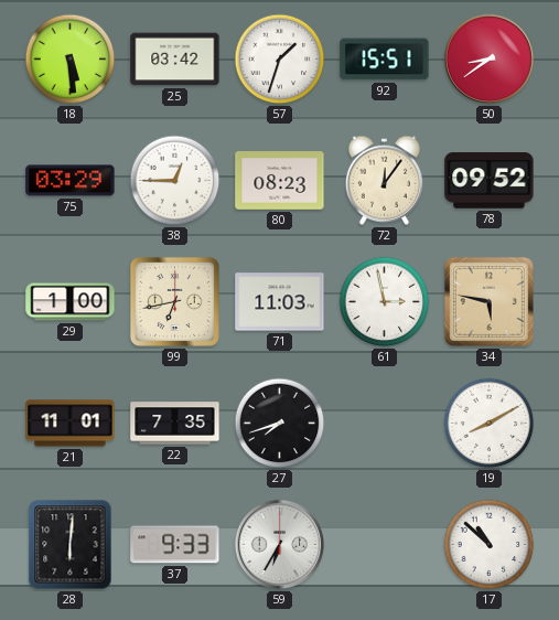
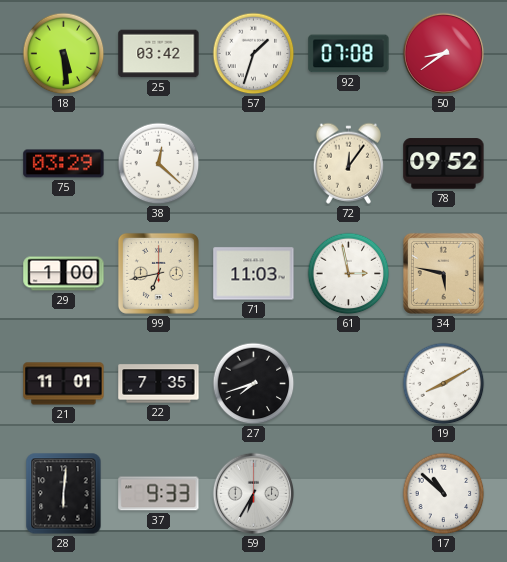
92: 15:51 -> 07:08
38: 12:45 -> 12:22
80: 08:23 -> none
